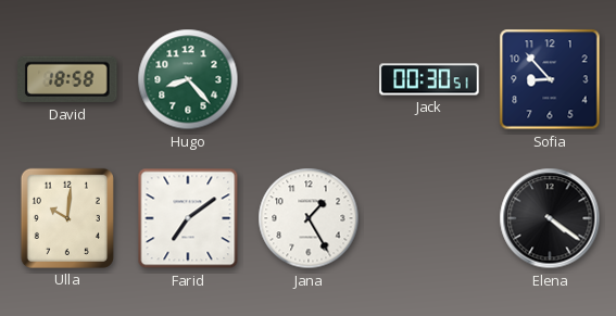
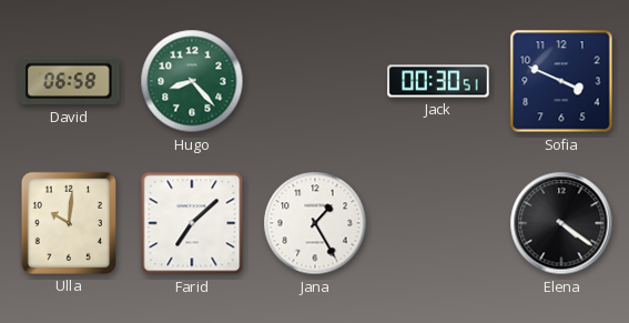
David: 18:58 -> 06:58
Sofia: 8:53 -> 3:49
Farid: 7:09 -> 7:08
